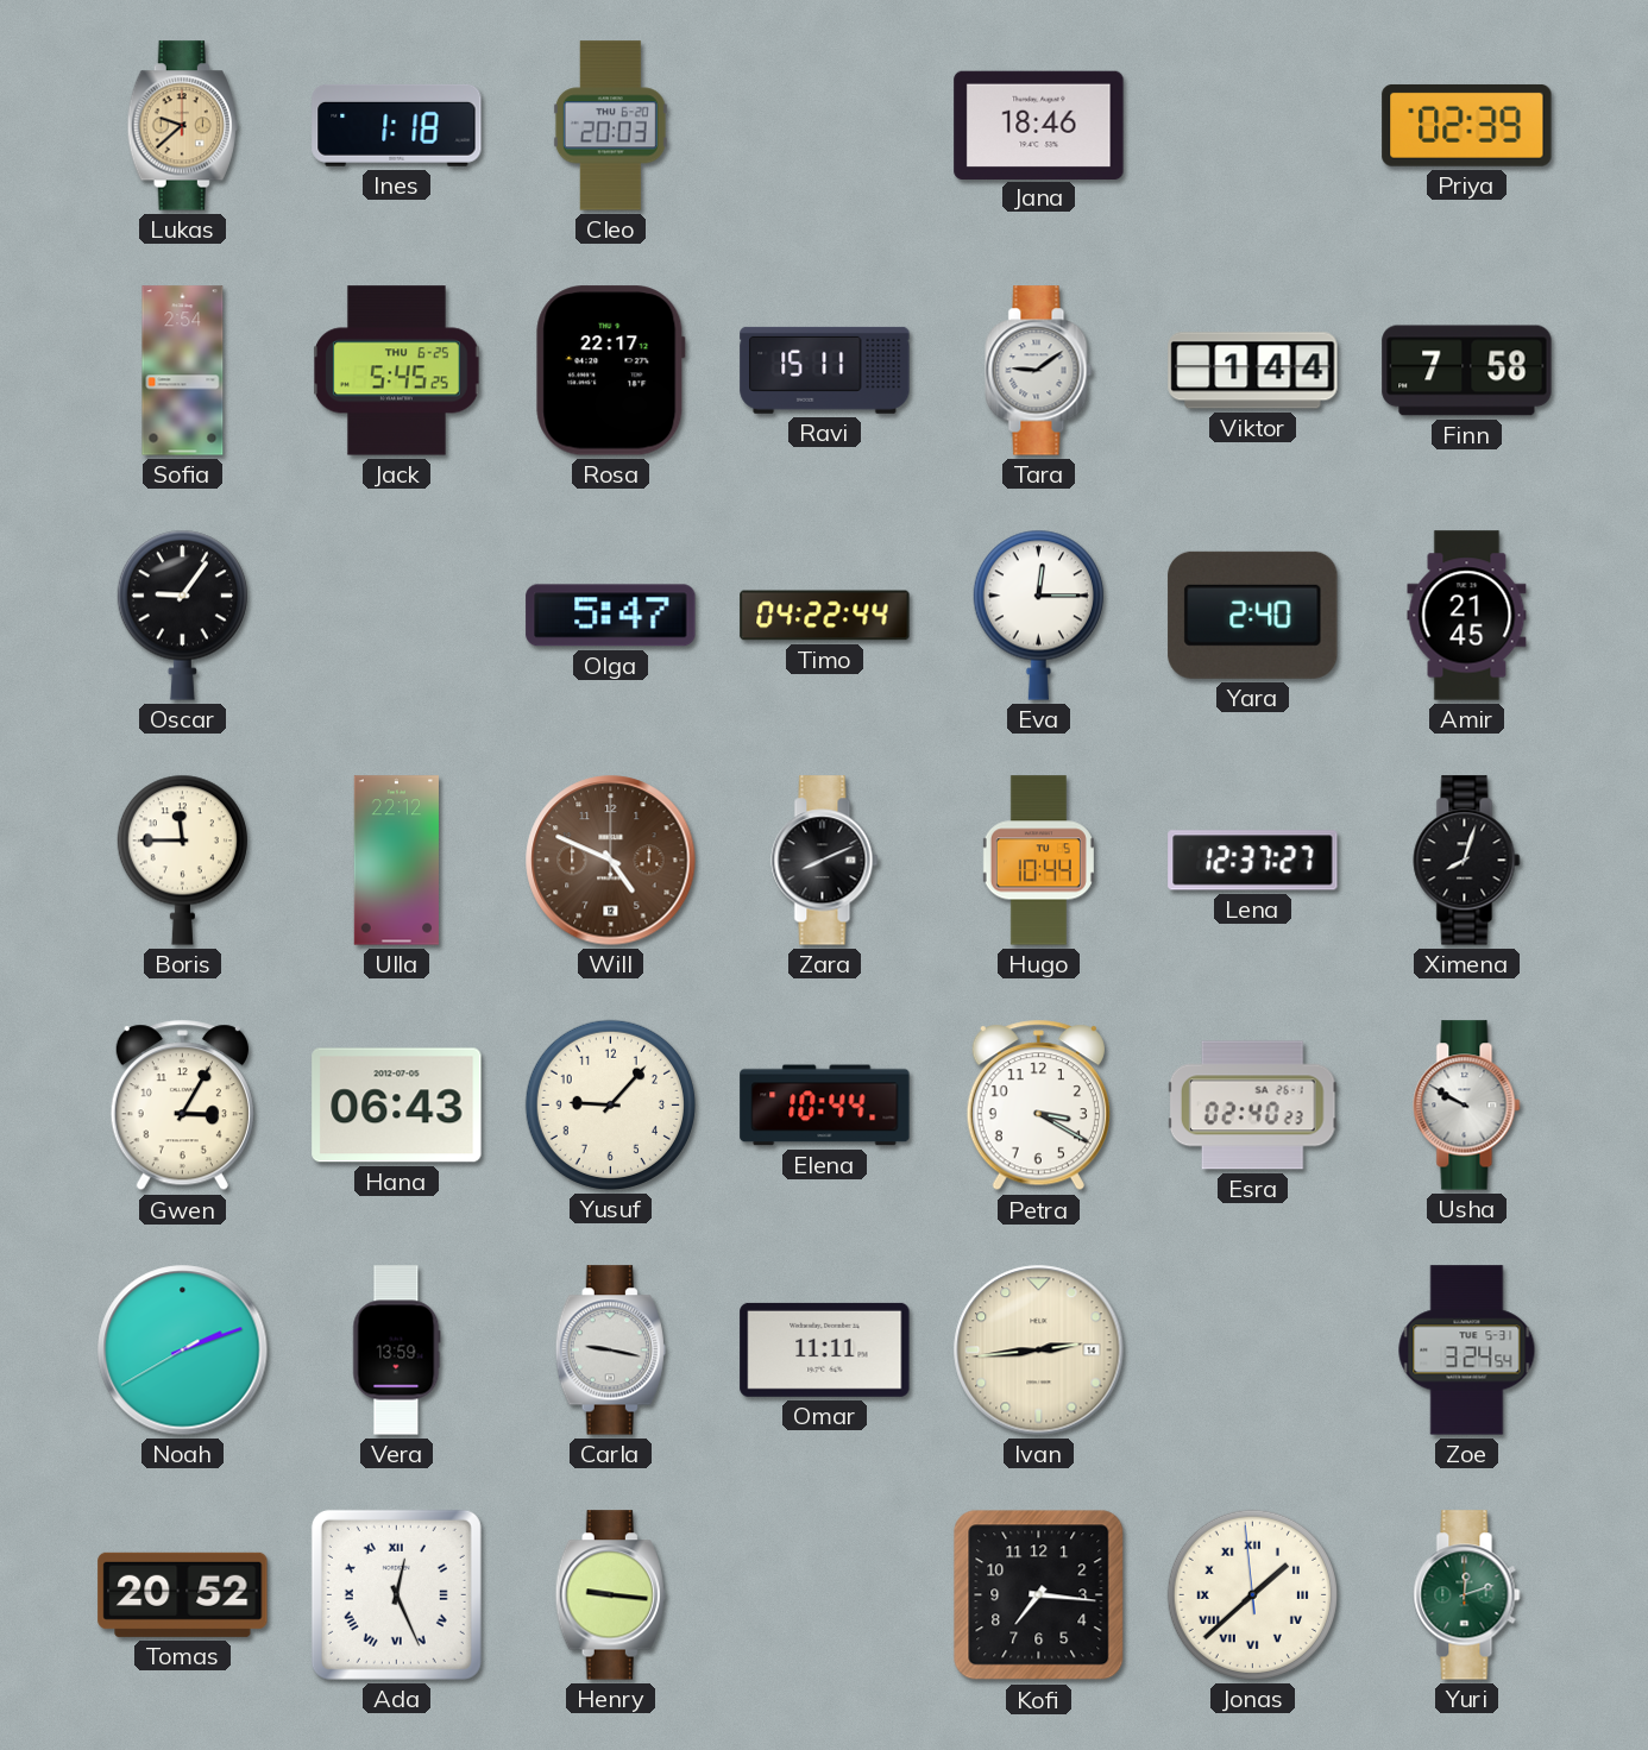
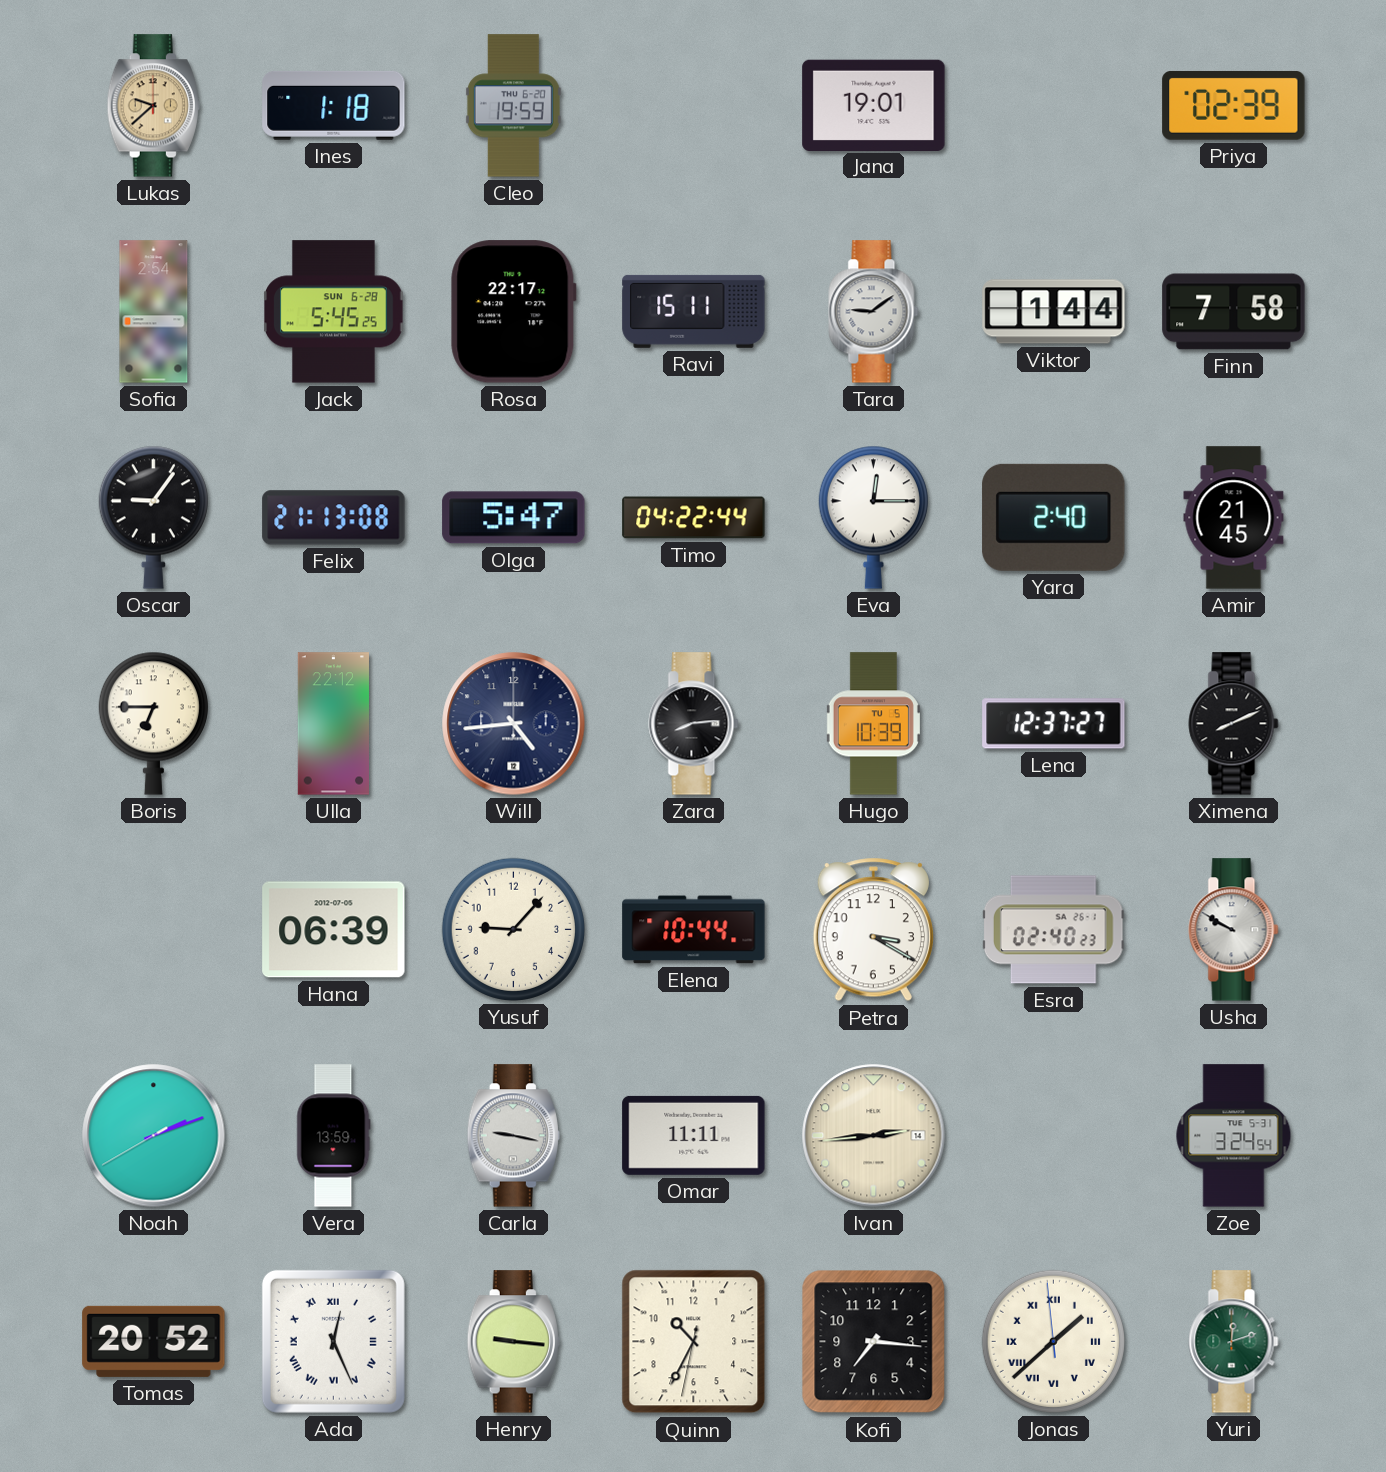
Cleo: 20:03 -> 19:59
Jana: 18:46 -> 19:01
Jack date: THU 6-25 -> SUN 6-28
Felix: none -> 21:13
Boris: 11:45 -> 6:45
Will: 4:49 -> 4:44
Will dial: brown -> navy
Zara: 8:11 -> 8:14
Hugo: 10:44 -> 10:39
Ximena: 8:03 -> 8:11
Gwen: 3:05 -> none
Hana: 06:43 -> 06:39
Quinn: none -> 10:34
